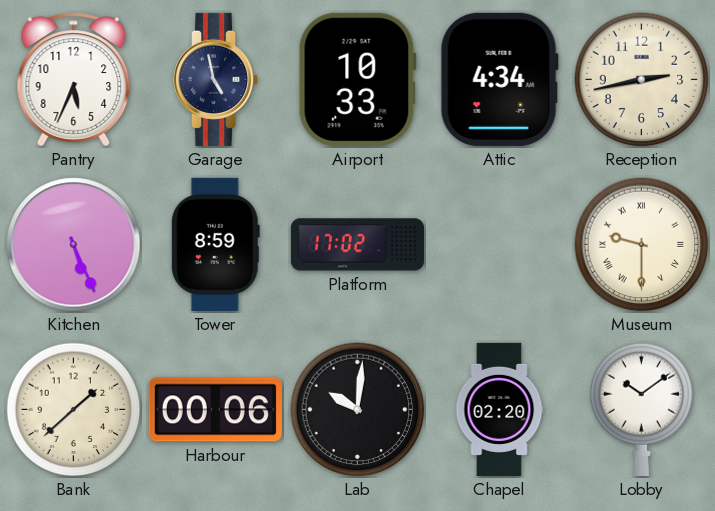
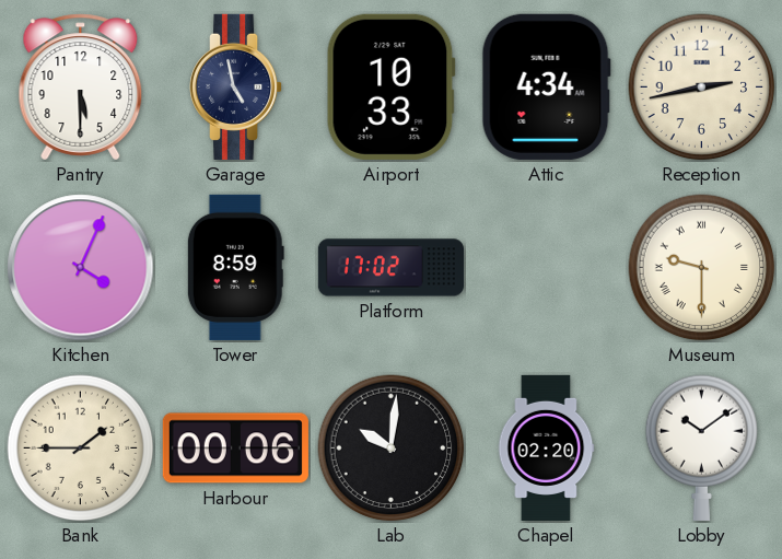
Pantry: 5:34 -> 5:30
Kitchen: 5:26 -> 4:04
Bank: 1:38 -> 1:45
